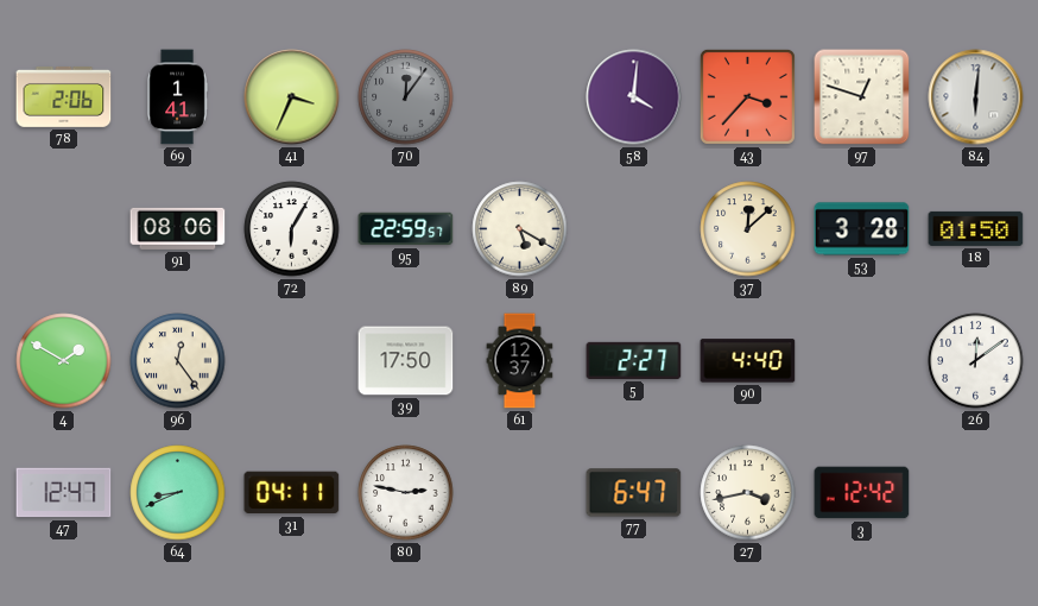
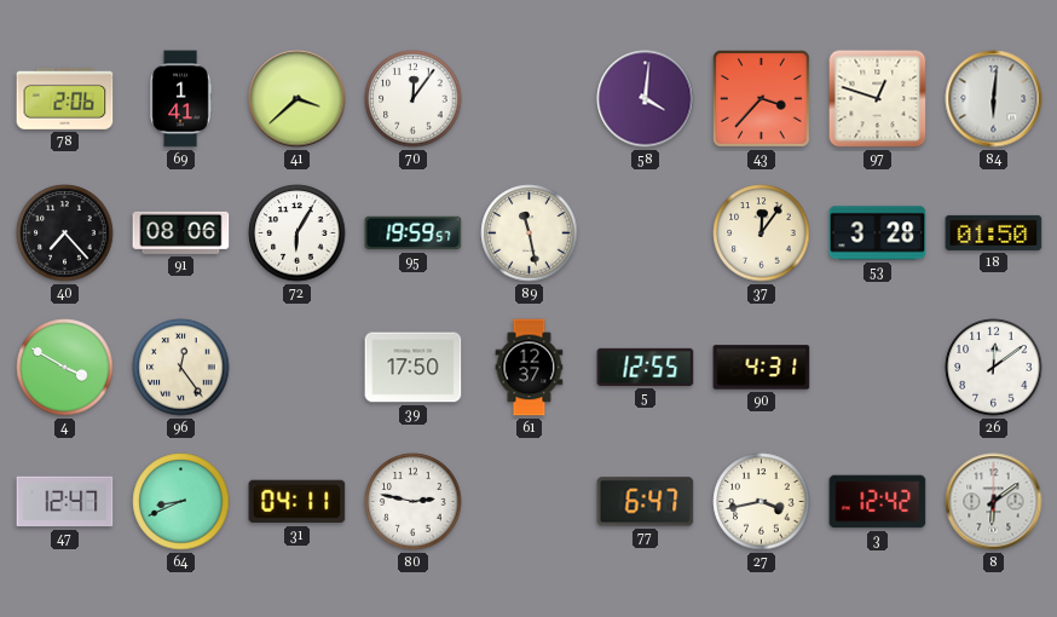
41: 3:34 -> 3:38
70 dial: grey -> white
40: none -> 7:23
95: 22:59 -> 19:59
89: 5:20 -> 11:28
37: 12:08 -> 12:06
4: 1:50 -> 3:50
5: 2:27 -> 12:55
90: 4:40 -> 4:31
8: none -> 6:09
